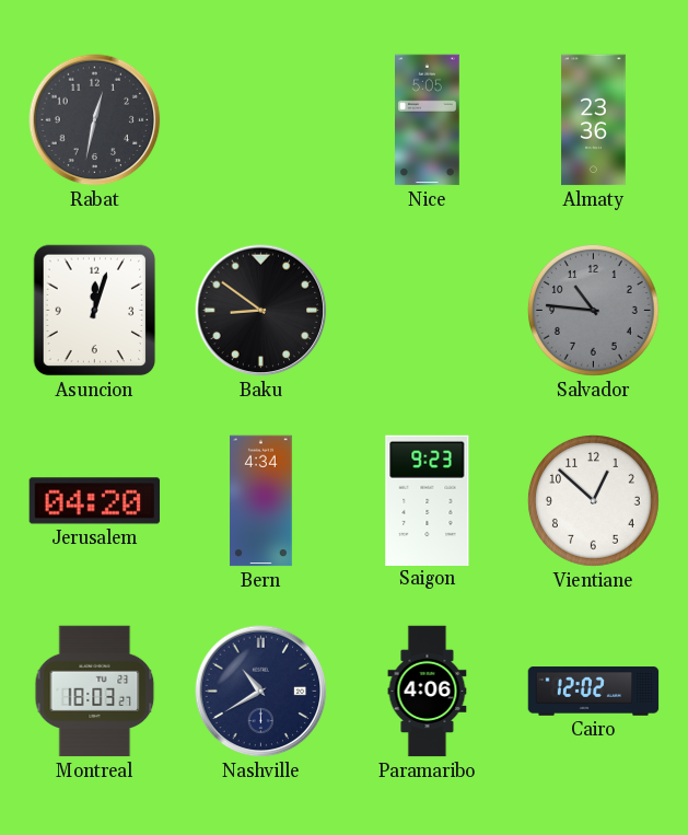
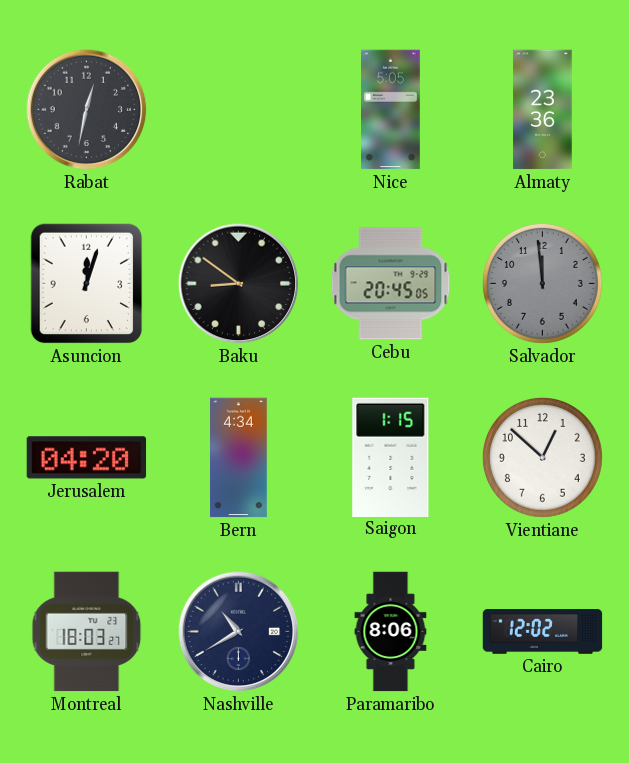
Cebu: none -> 20:45
Salvador: 10:46 -> 11:59
Saigon: 9:23 -> 1:15
Paramaribo: 4:06 -> 8:06
